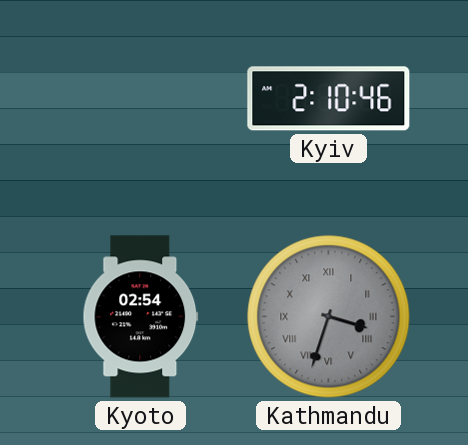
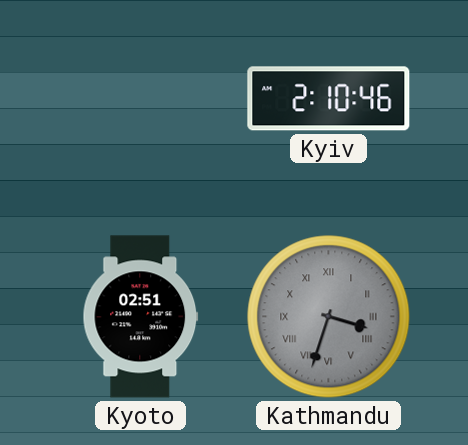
Kyoto: 02:54 -> 02:51
